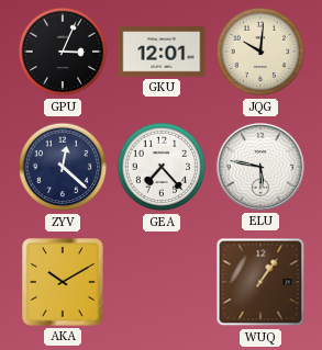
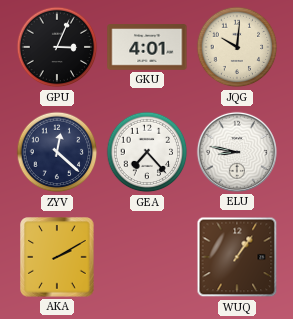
GKU: 12:01 -> 4:01
ELU: 5:47 -> 8:47
AKA: 10:10 -> 2:10
